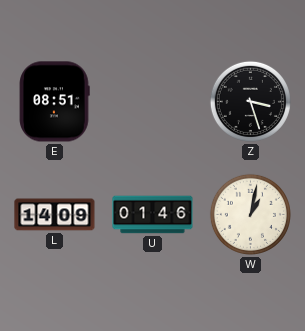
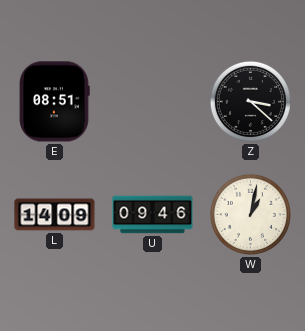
Z: 3:27 -> 3:22
U: 01:46 -> 09:46
